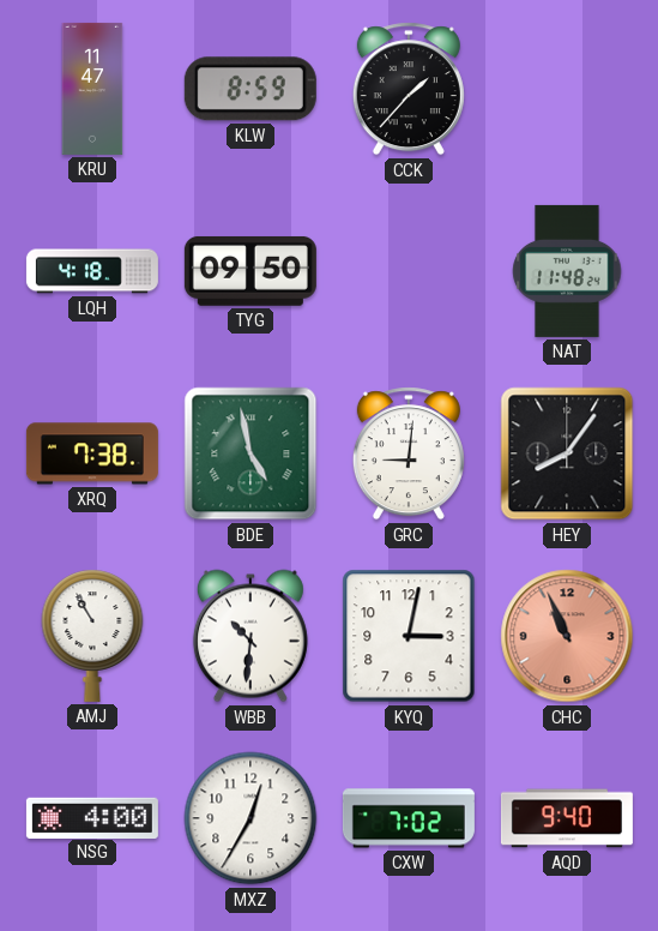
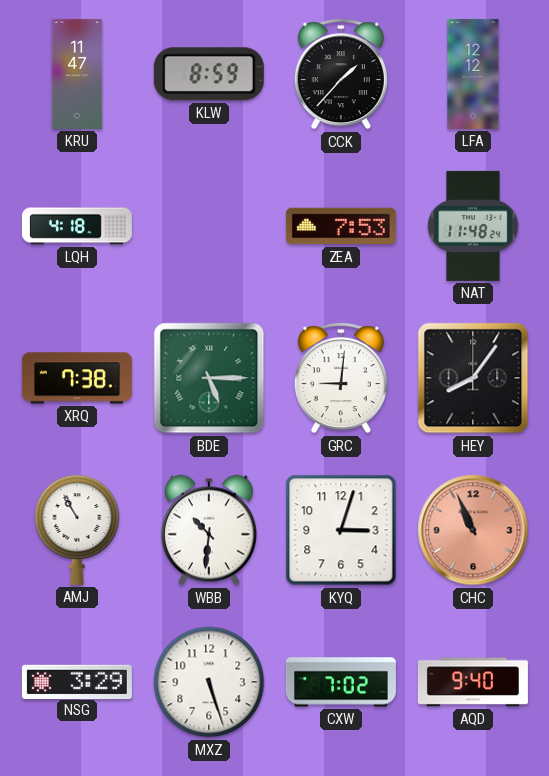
LFA: none -> 12:12
TYG: 09:50 -> none
ZEA: none -> 7:53
BDE: 4:58 -> 5:15
KYQ: 3:02 -> 3:03
NSG: 4:00 -> 3:29
MXZ: 12:35 -> 5:27
